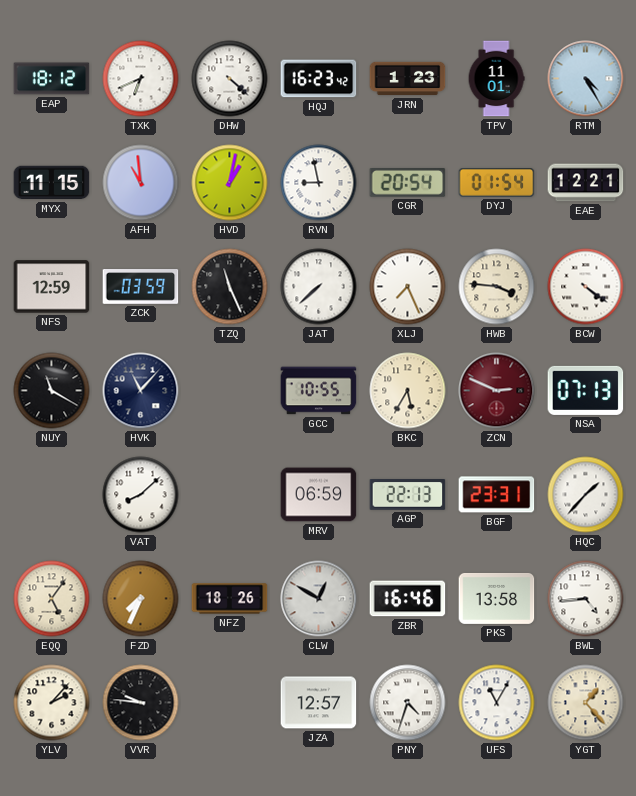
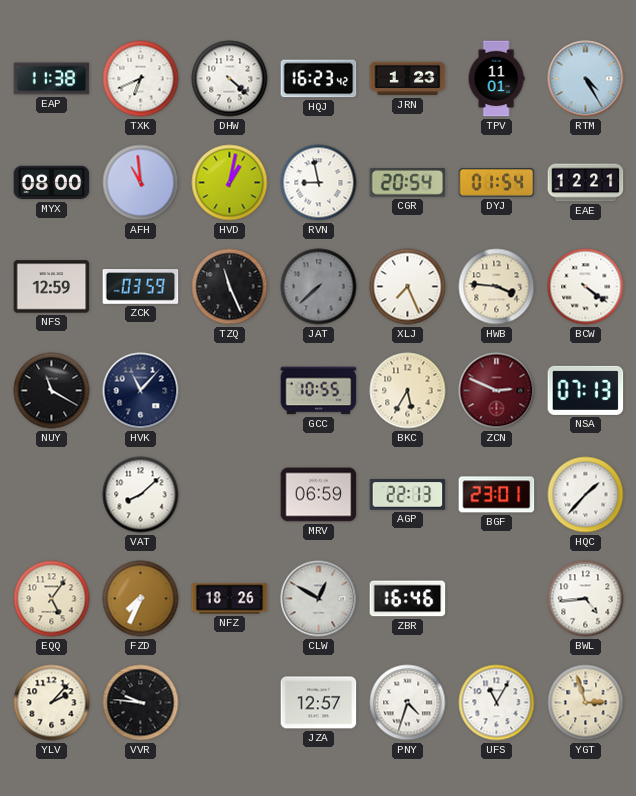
EAP: 18:12 -> 11:38
MYX: 11:15 -> 08:00
JAT dial: white -> grey
BGF: 23:31 -> 23:01
PKS: 13:58 -> none
YGT: 1:23 -> 2:57
